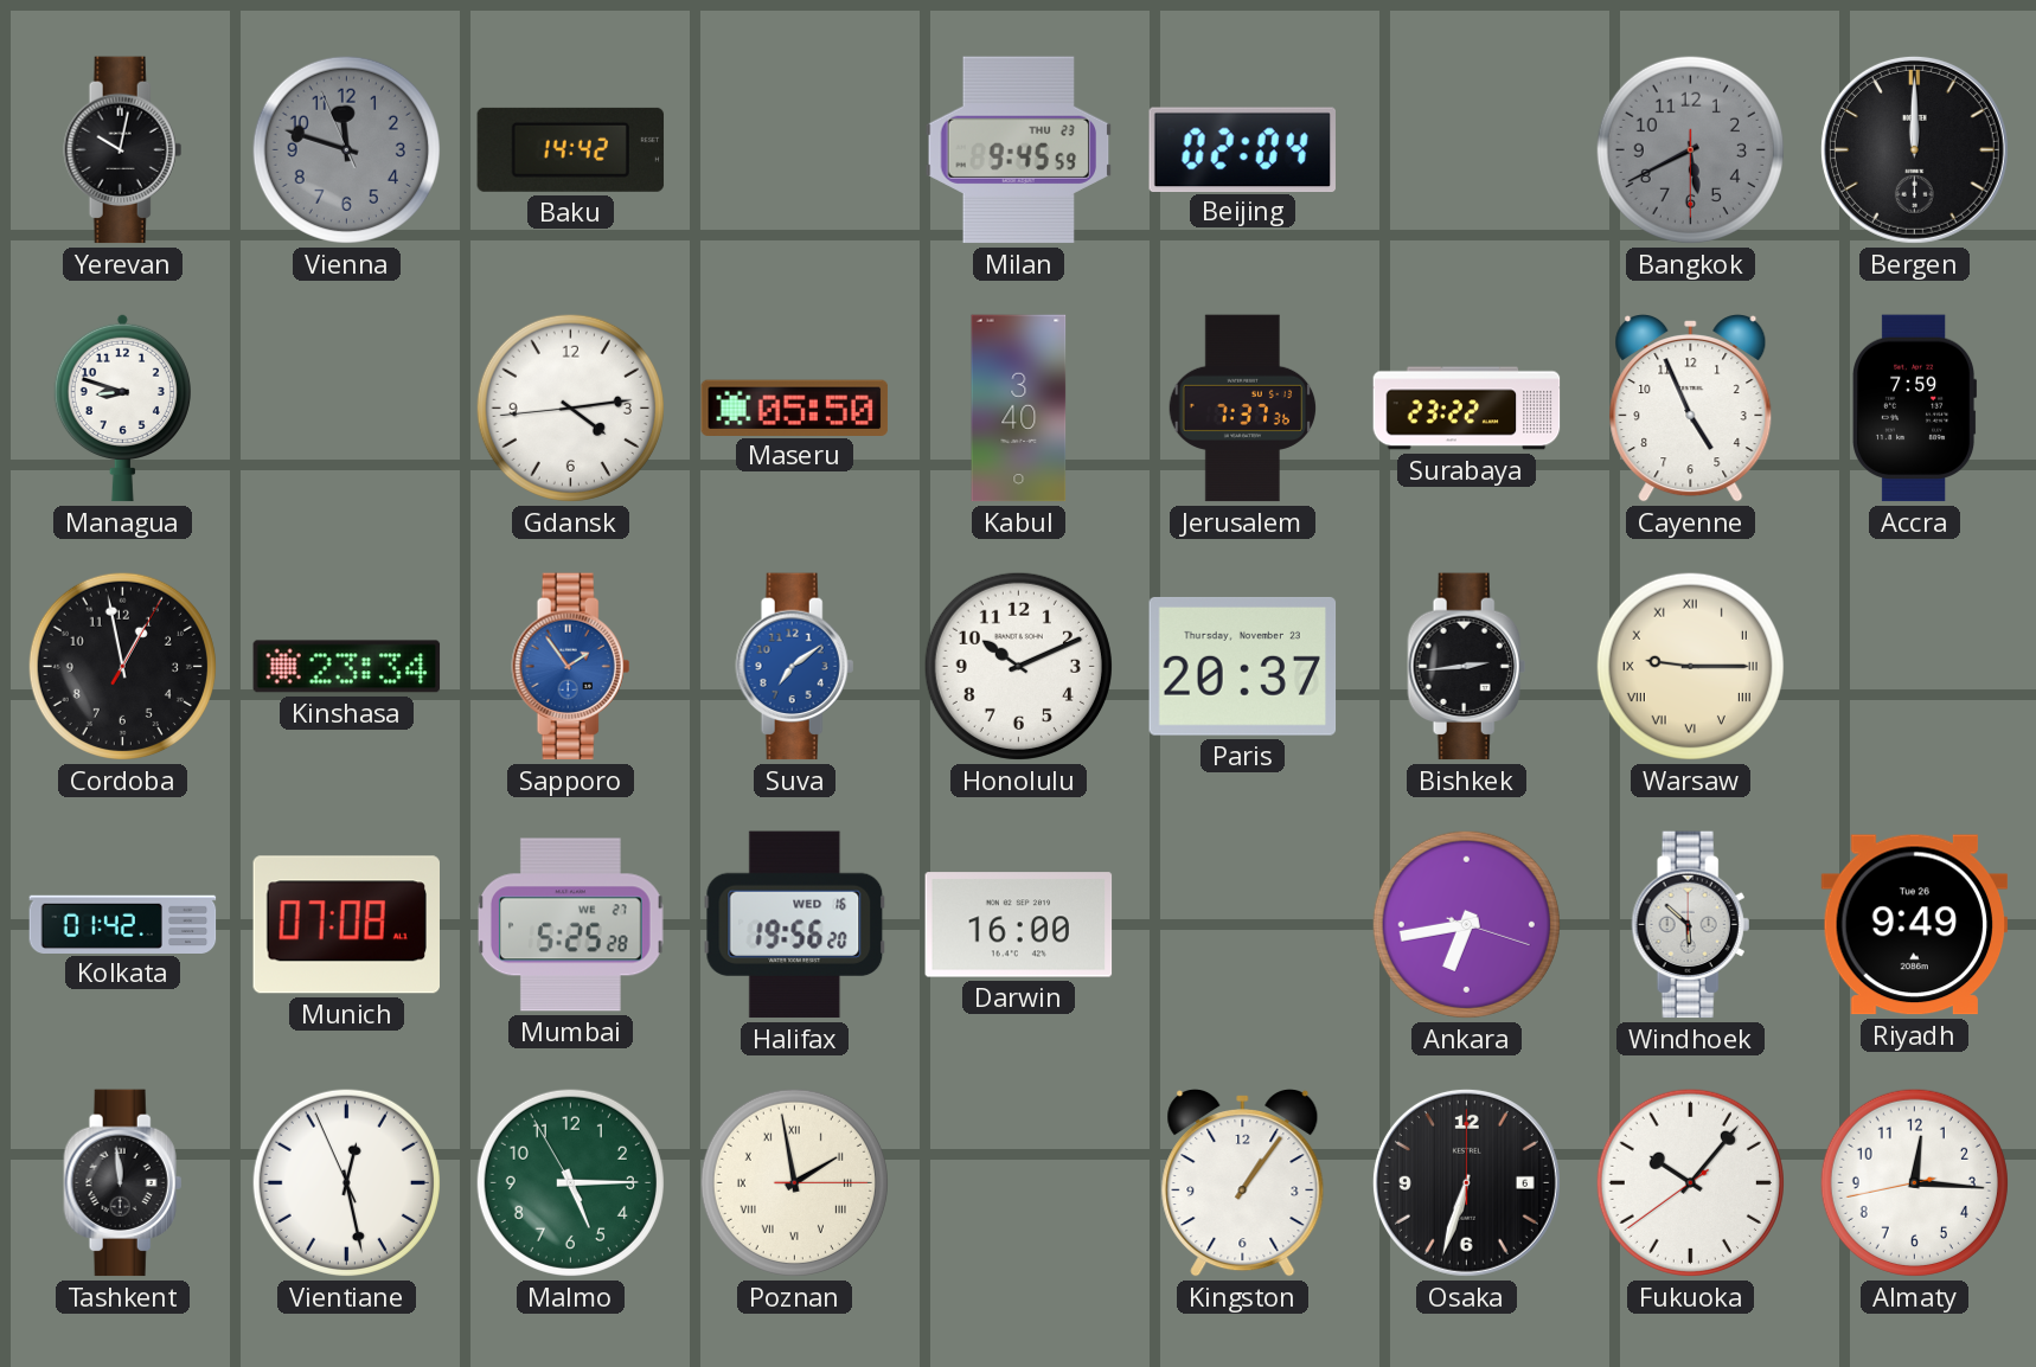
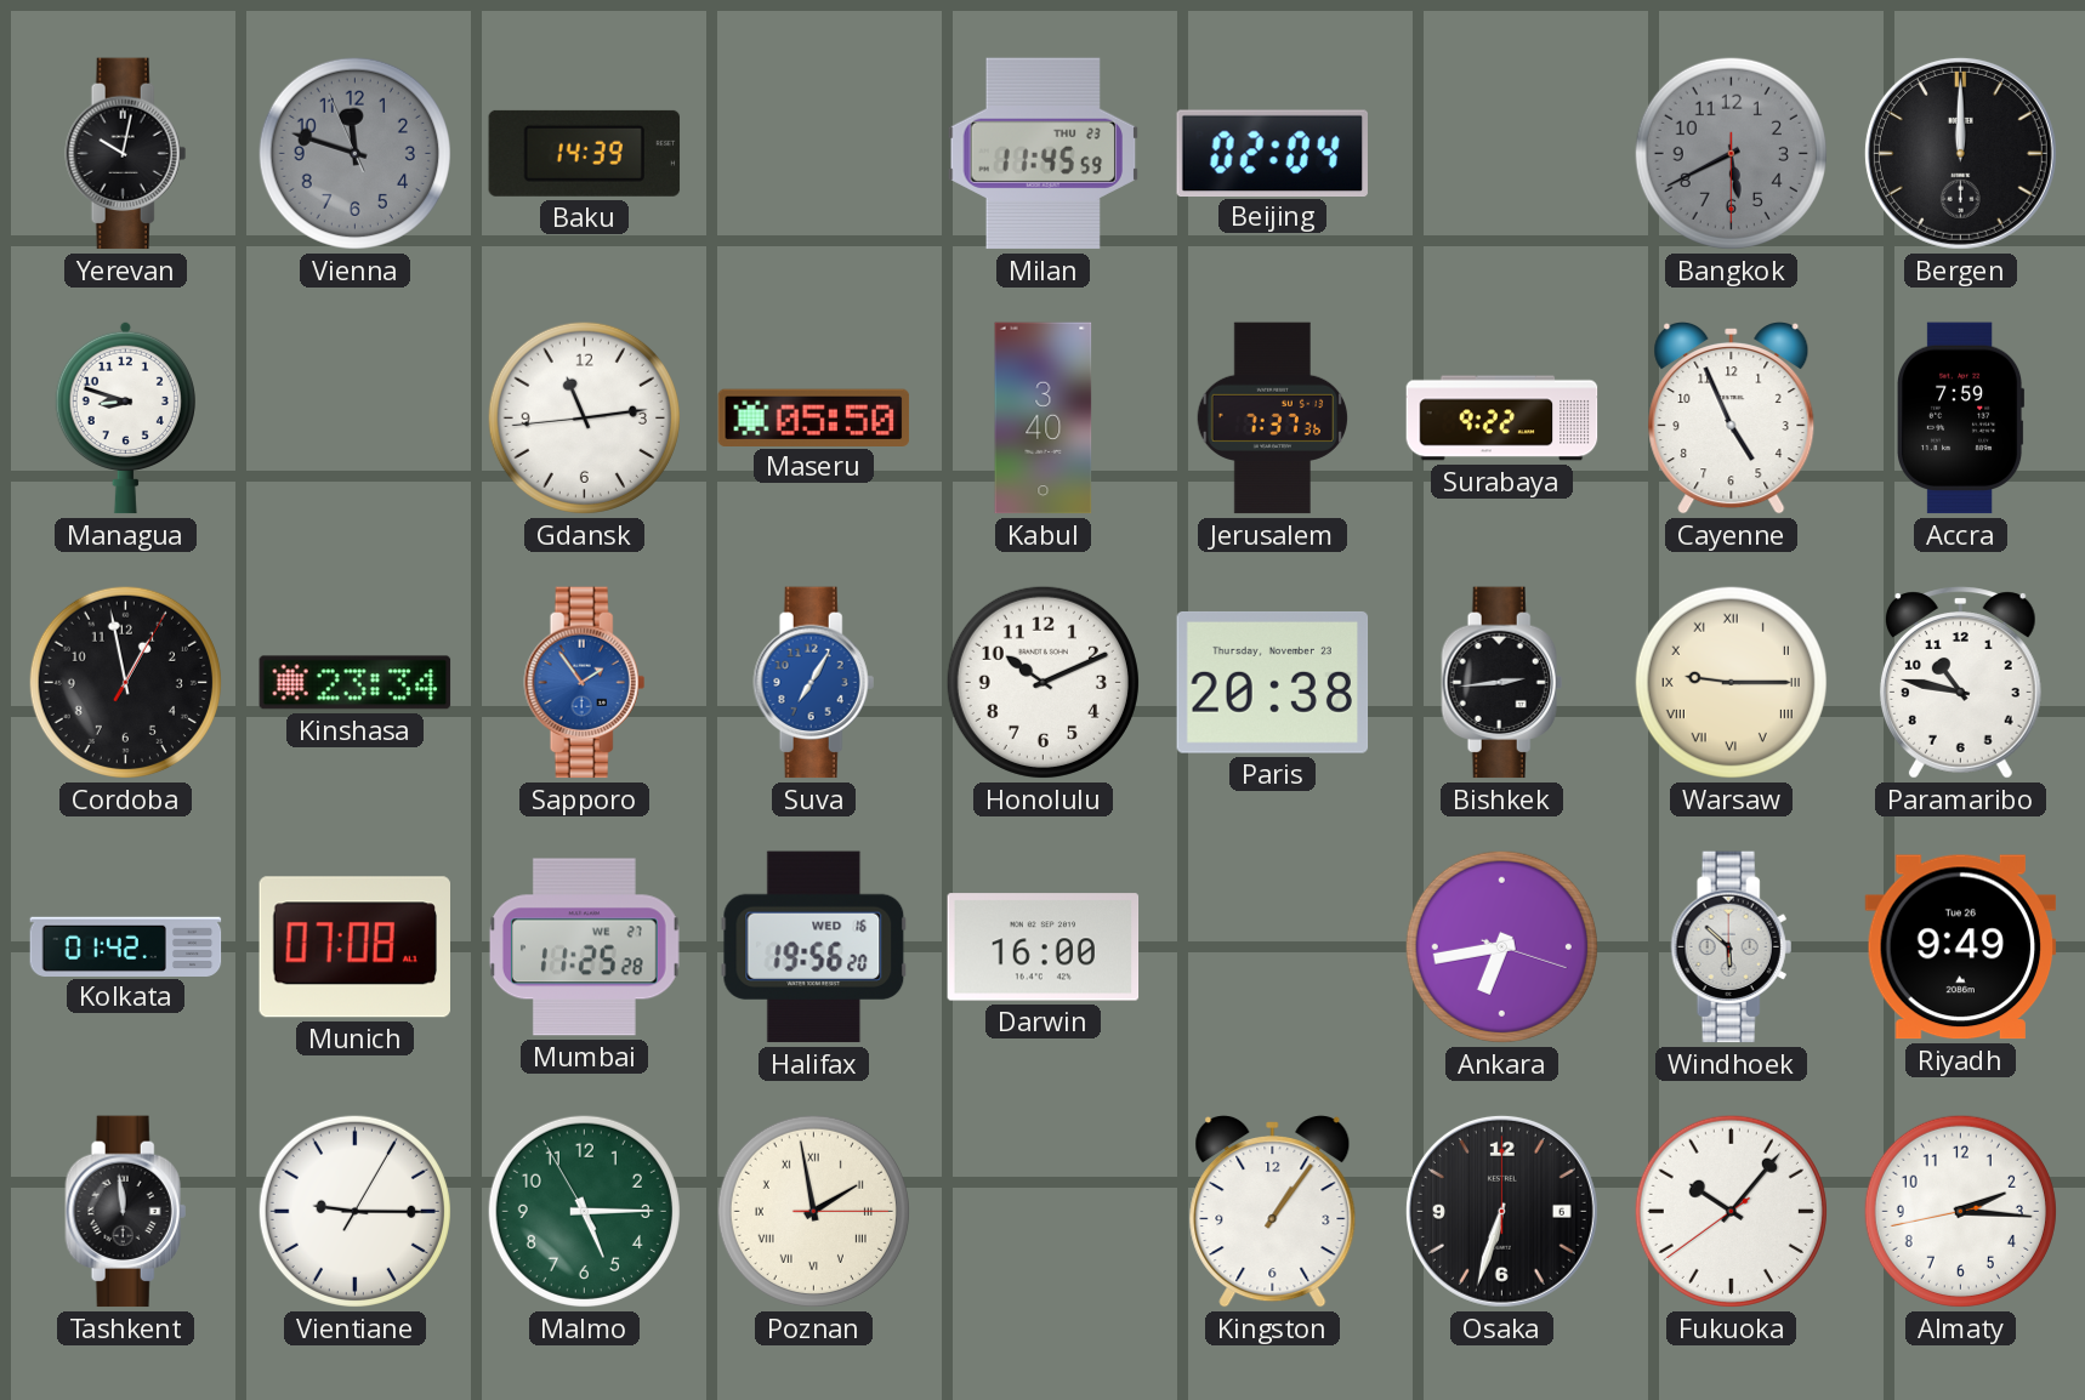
Baku: 14:42 -> 14:39
Milan: 9:45 -> 11:45
Gdansk: 4:13 -> 11:13
Surabaya: 23:22 -> 9:22
Suva: 7:09 -> 7:05
Paris: 20:37 -> 20:38
Paramaribo: none -> 10:47
Mumbai: 5:25 -> 11:25
Vientiane: 12:27 -> 9:15
Almaty: 12:15 -> 2:15
